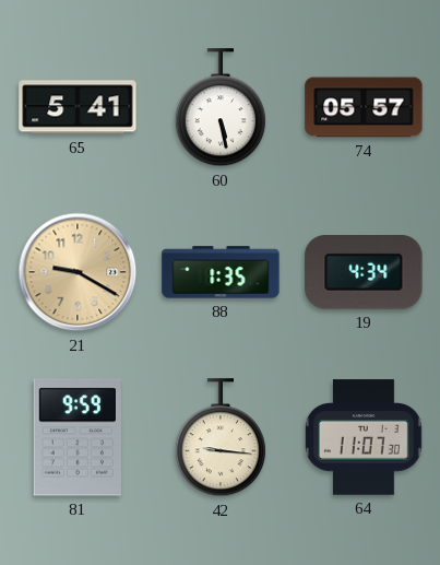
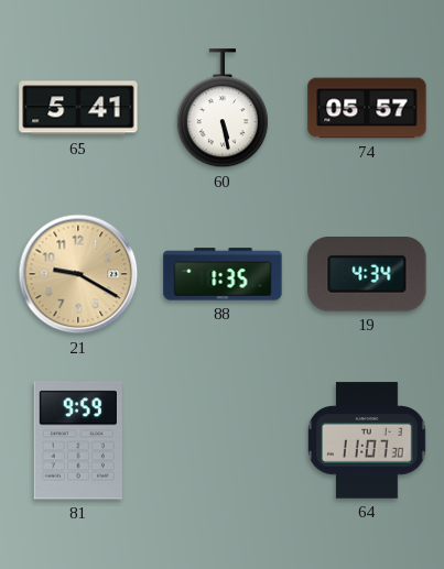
42: 9:16 -> none
